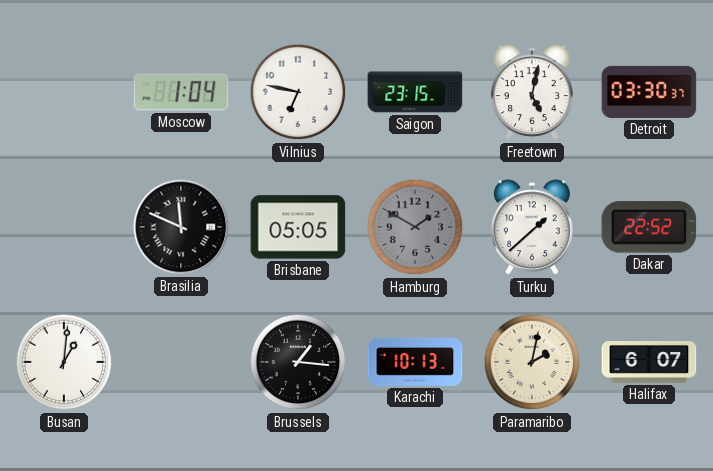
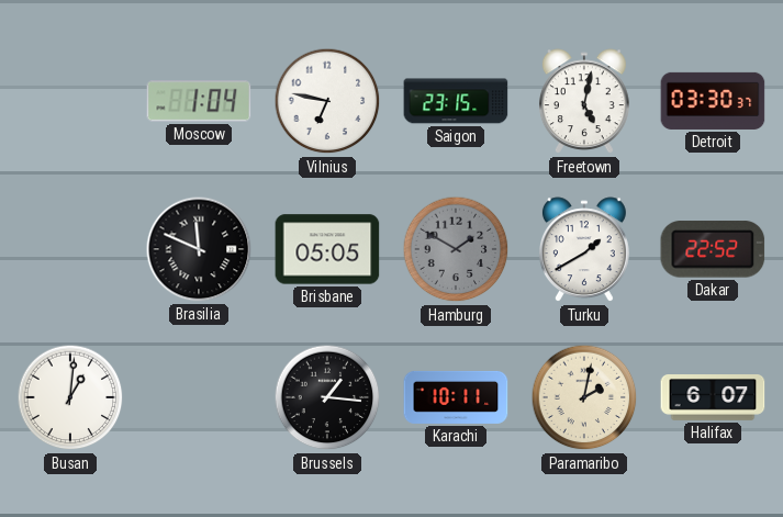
Turku: 1:38 -> 1:40
Karachi: 10:13 -> 10:11
